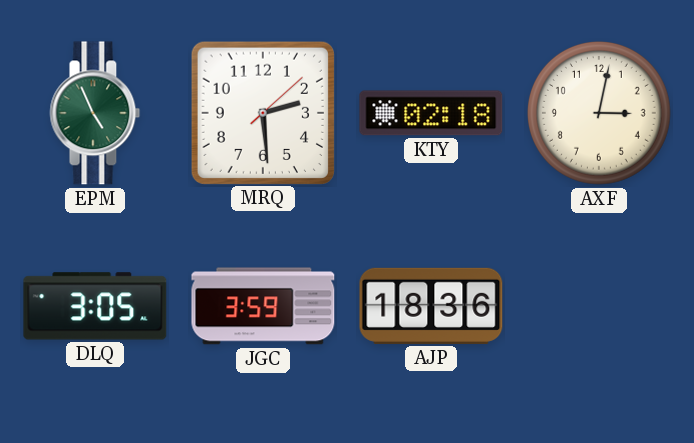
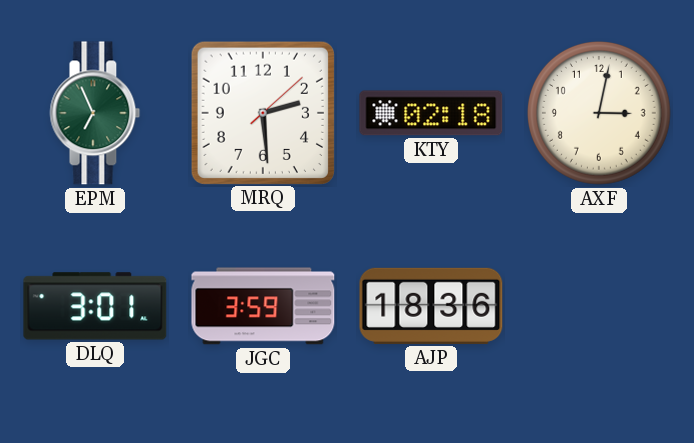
EPM: 4:56 -> 6:56
DLQ: 3:05 -> 3:01
